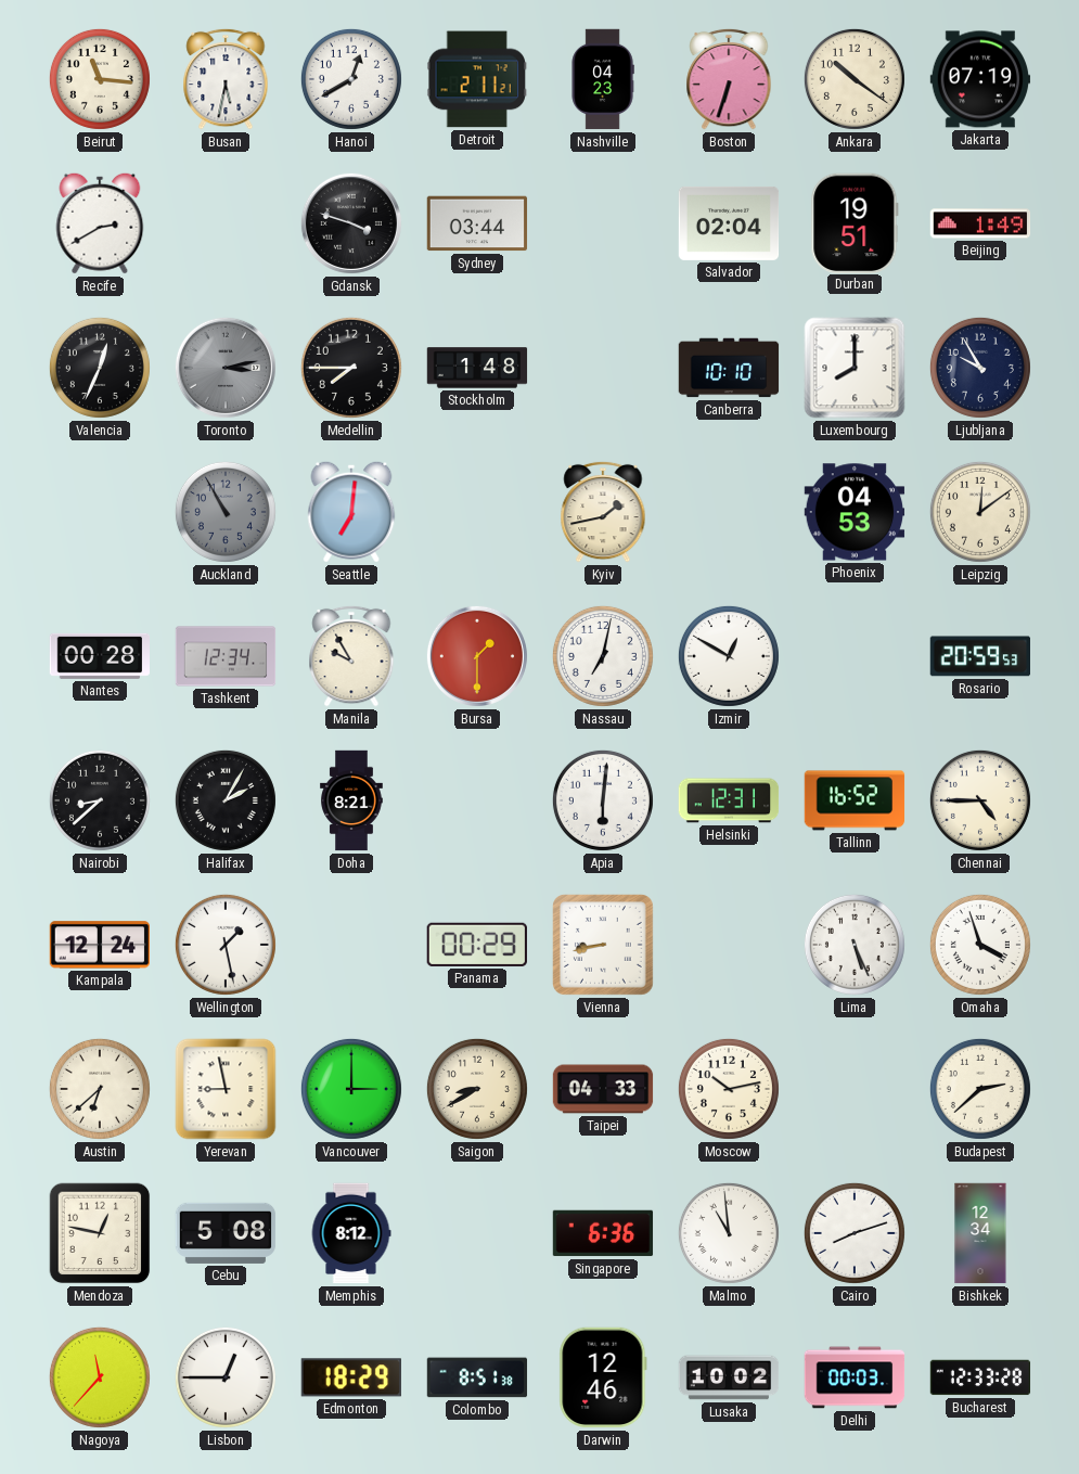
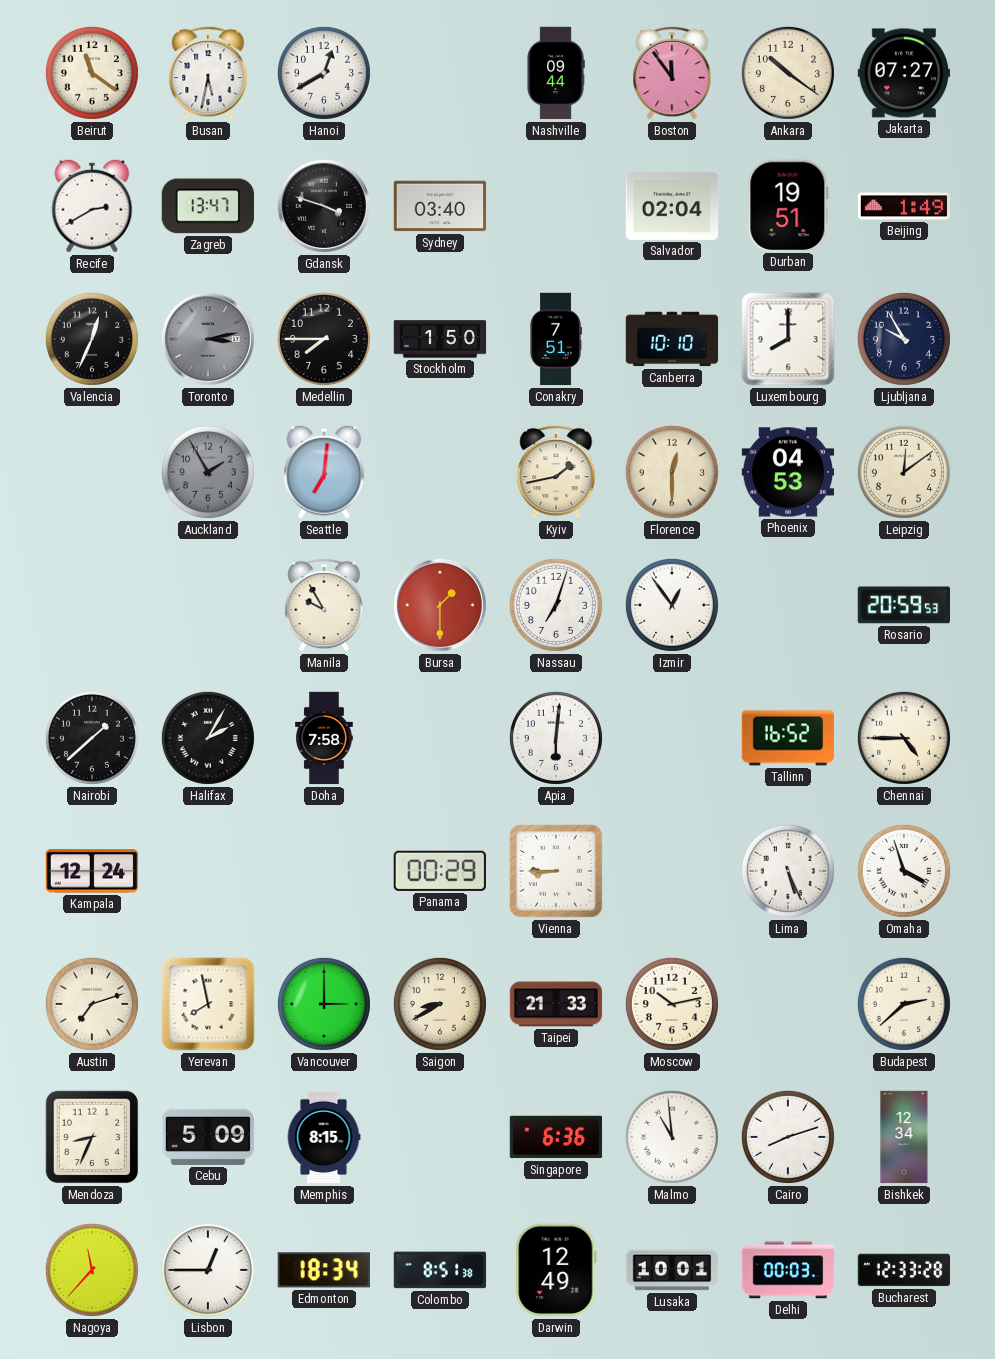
Beirut: 11:16 -> 11:21
Detroit: 2:11 -> none
Nashville: 04:23 -> 09:44
Boston: 6:33 -> 11:54
Jakarta: 07:19 -> 07:27
Zagreb: none -> 13:47
Sydney: 03:44 -> 03:40
Stockholm: 1:48 -> 1:50
Conakry: none -> 7:51
Auckland: 10:55 -> 1:55
Florence: none -> 12:30
Nantes: 00:28 -> none
Tashkent: 12:34 -> none
Nassau: 7:02 -> 7:03
Izmir: 12:50 -> 12:54
Nairobi: 8:38 -> 1:38
Doha: 8:21 -> 7:58
Helsinki: 12:31 -> none
Wellington: 1:28 -> none
Vienna: 8:43 -> 8:45
Austin: 6:38 -> 7:12
Yerevan: 8:58 -> 7:58
Taipei: 04:33 -> 21:33
Mendoza: 12:47 -> 8:34
Cebu: 5:08 -> 5:09
Memphis: 8:12 -> 8:15
Edmonton: 18:29 -> 18:34
Darwin: 12:46 -> 12:49
Lusaka: 10:02 -> 10:01
